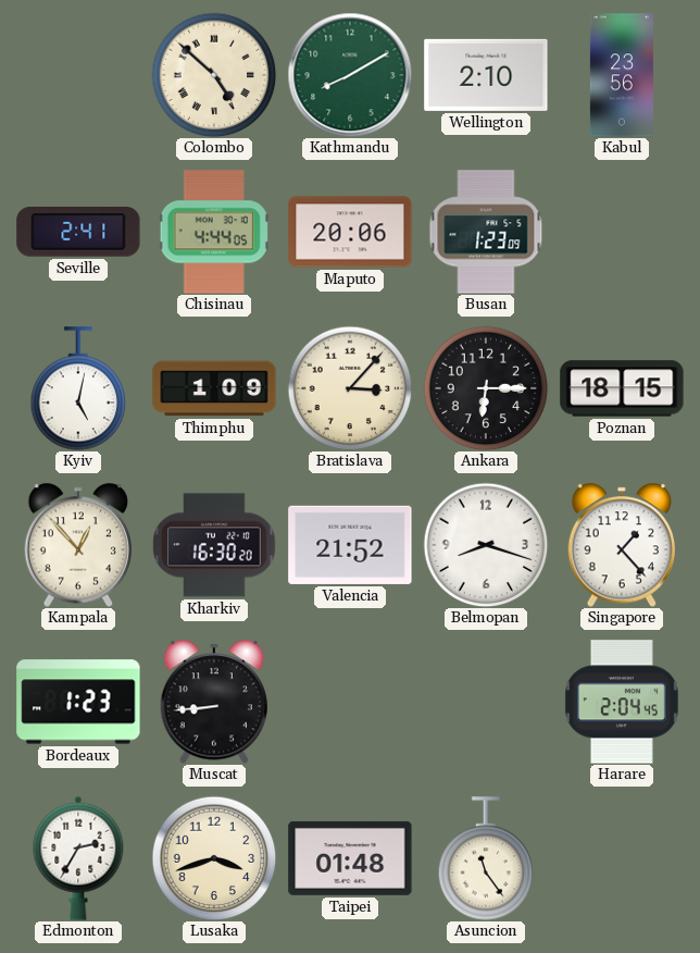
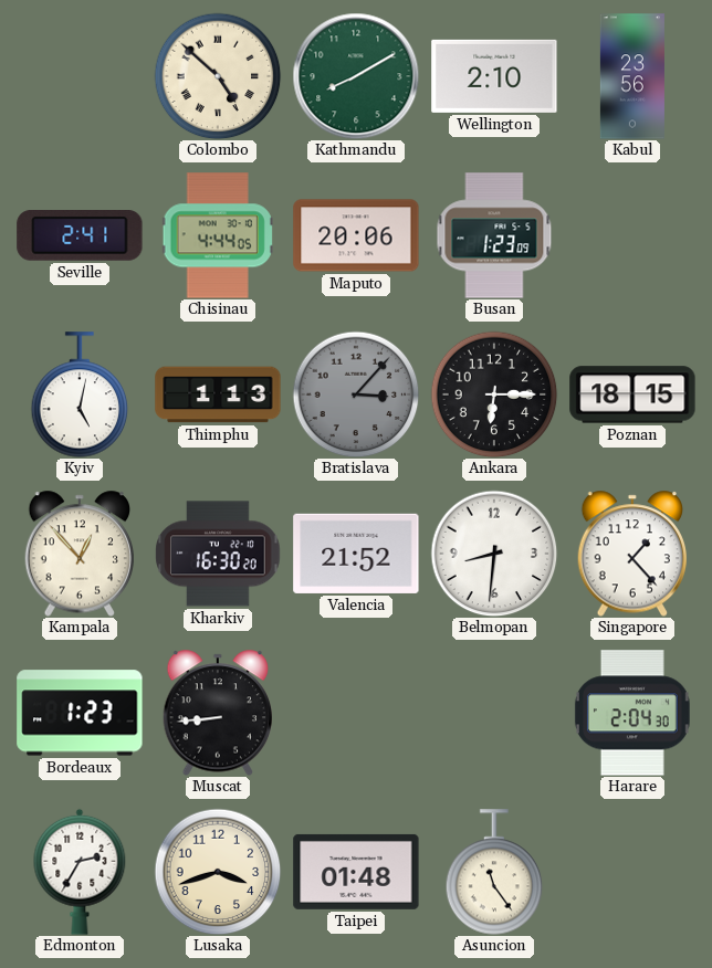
Thimphu: 1:09 -> 1:13
Bratislava dial: cream -> grey
Belmopan: 8:18 -> 8:31
Harare: 2:04:45 -> 2:04:30
